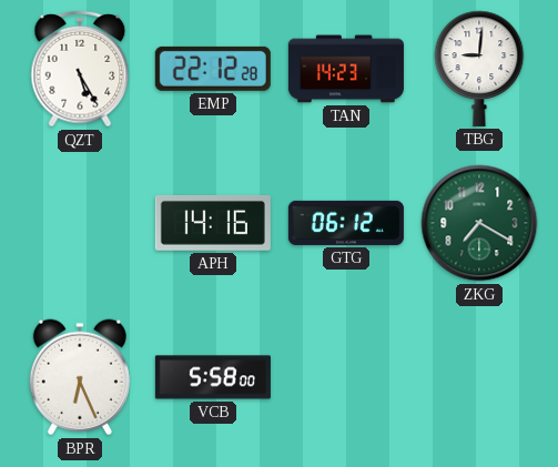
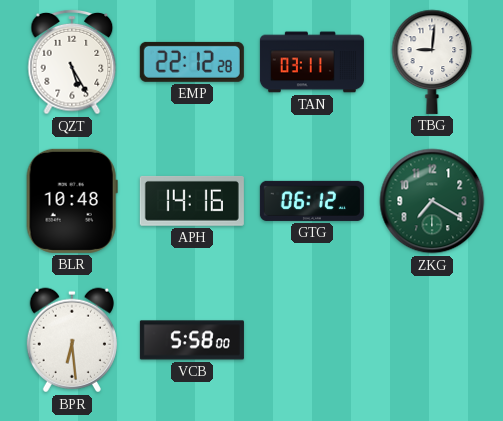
TAN: 14:23 -> 03:11
BLR: none -> 10:48
BPR: 6:26 -> 6:29
